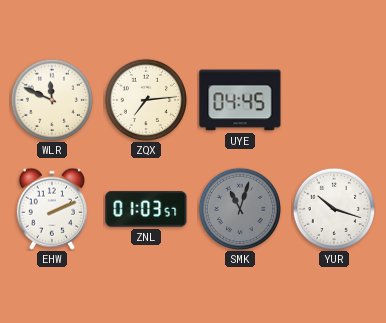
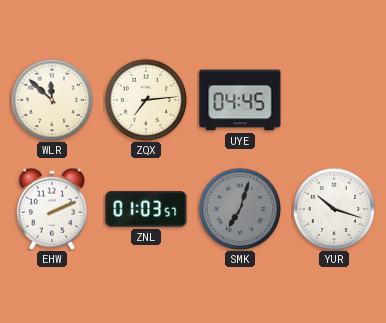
WLR: 11:49 -> 11:52
SMK: 11:03 -> 7:03
